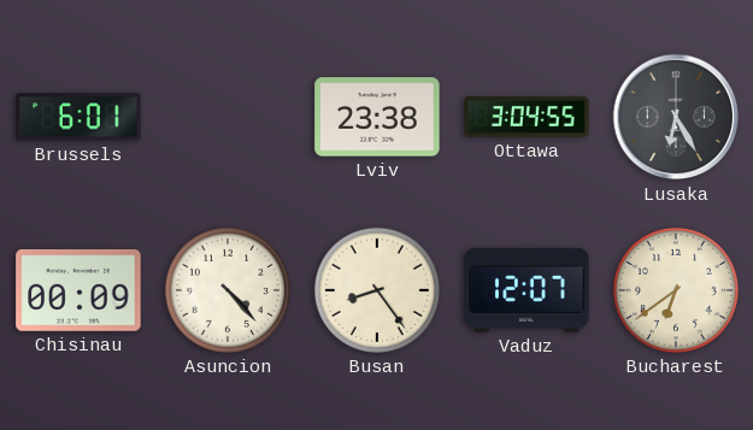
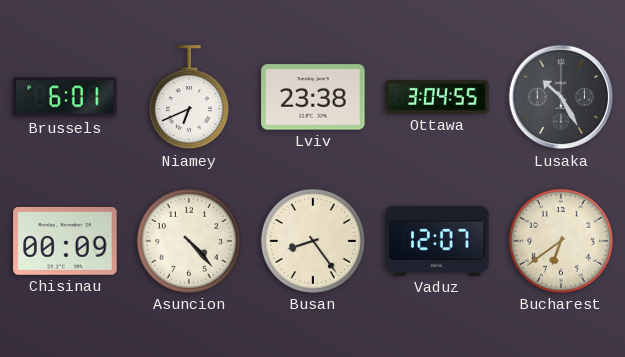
Niamey: none -> 6:41
Lusaka: 6:25 -> 10:25
